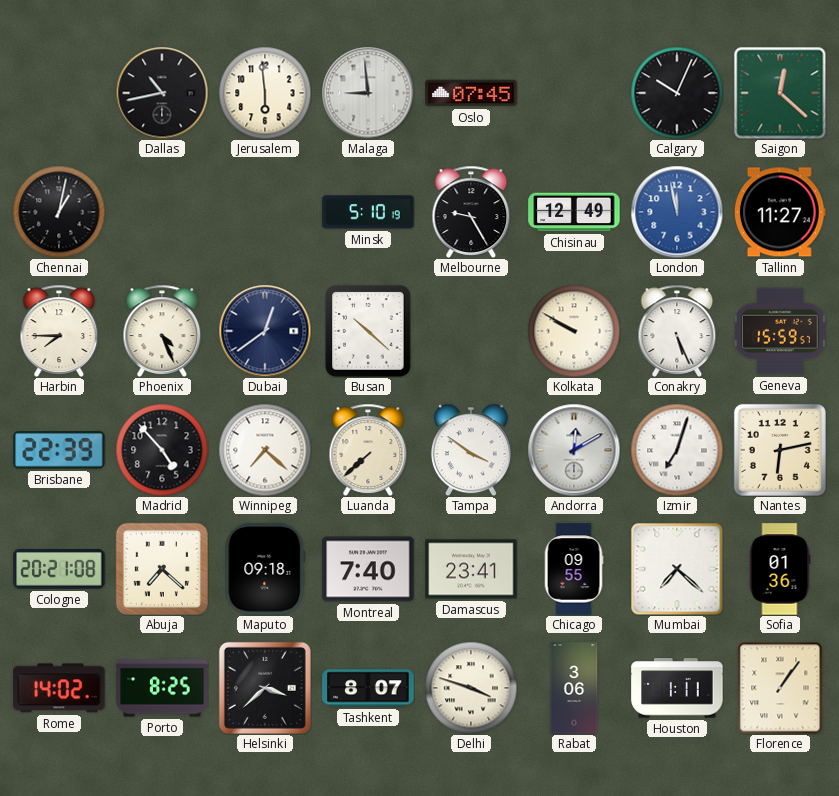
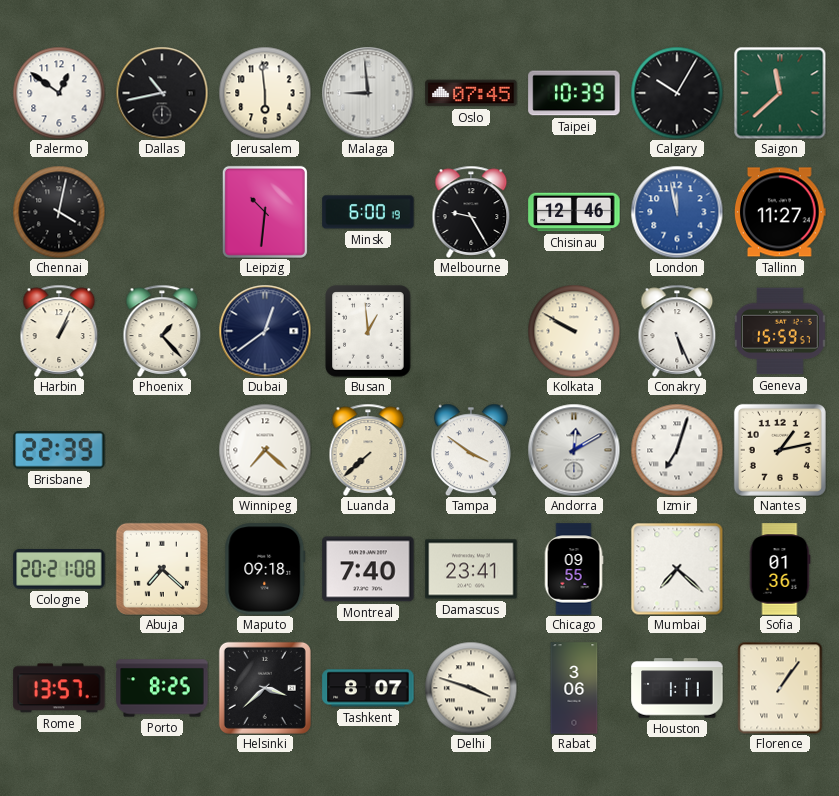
Palermo: none -> 12:51
Taipei: none -> 10:39
Calgary: 10:04 -> 10:05
Saigon: 12:22 -> 11:38
Chennai: 1:02 -> 4:02
Leipzig: none -> 10:31
Minsk: 5:10 -> 6:00
Chisinau: 12:49 -> 12:46
Harbin: 7:45 -> 1:04
Phoenix: 4:26 -> 1:23
Busan: 10:22 -> 12:59
Madrid: 4:53 -> none
Nantes: 6:13 -> 1:13
Rome: 14:02 -> 13:57
